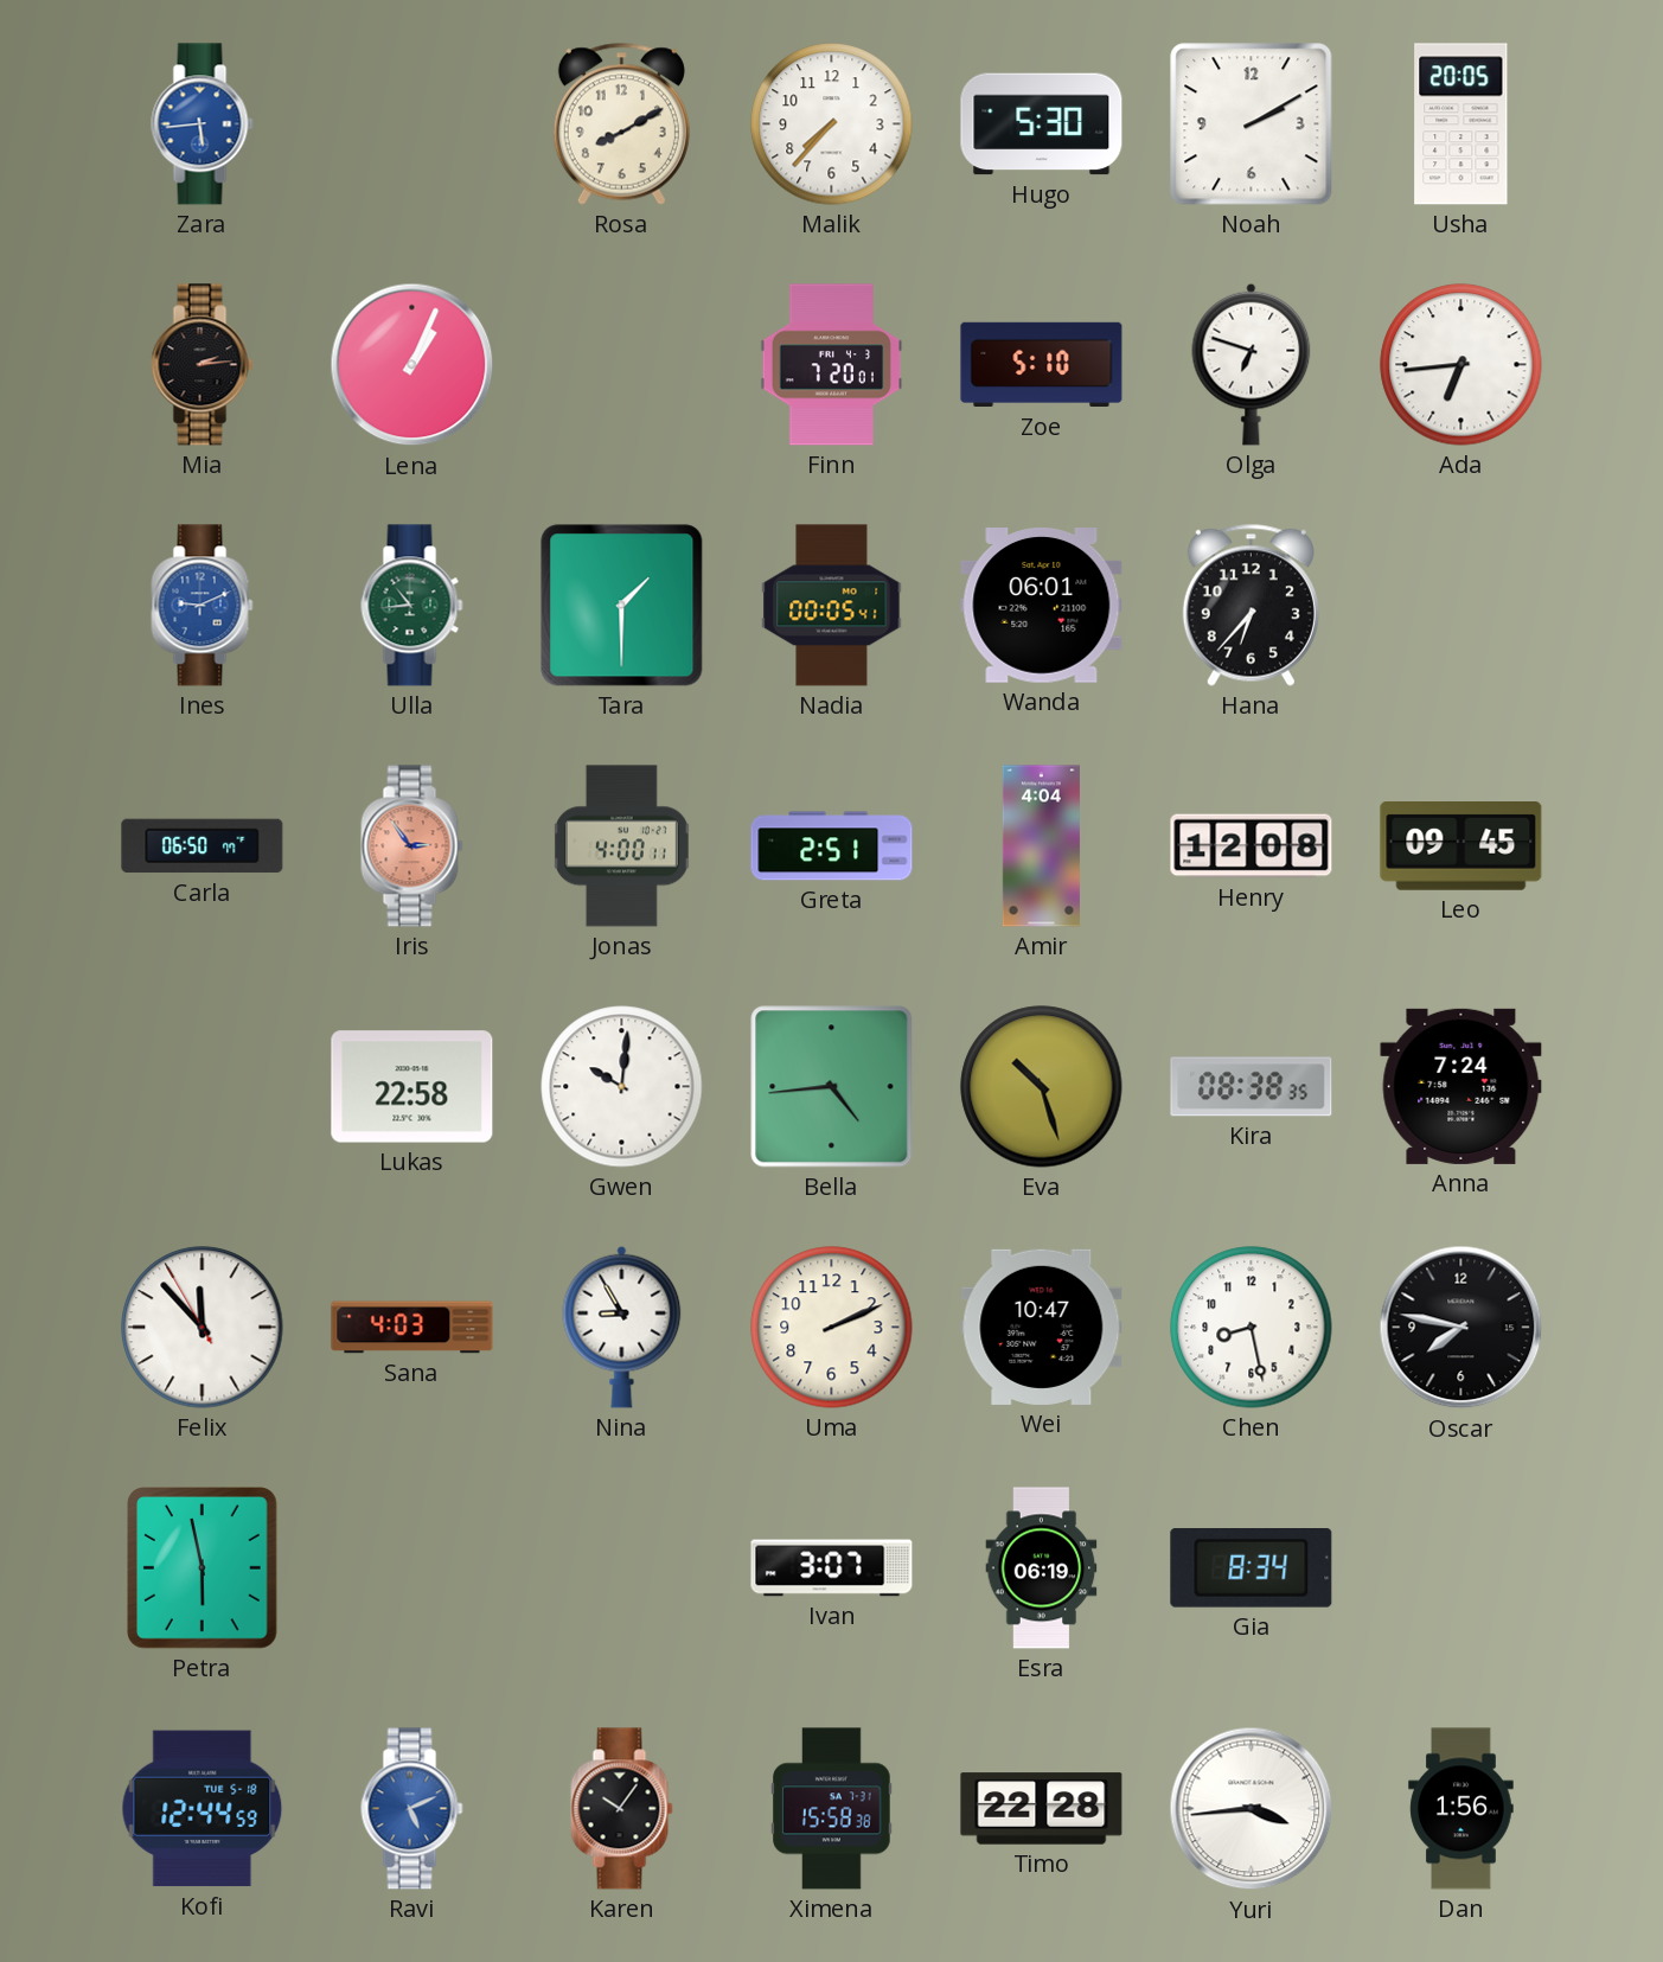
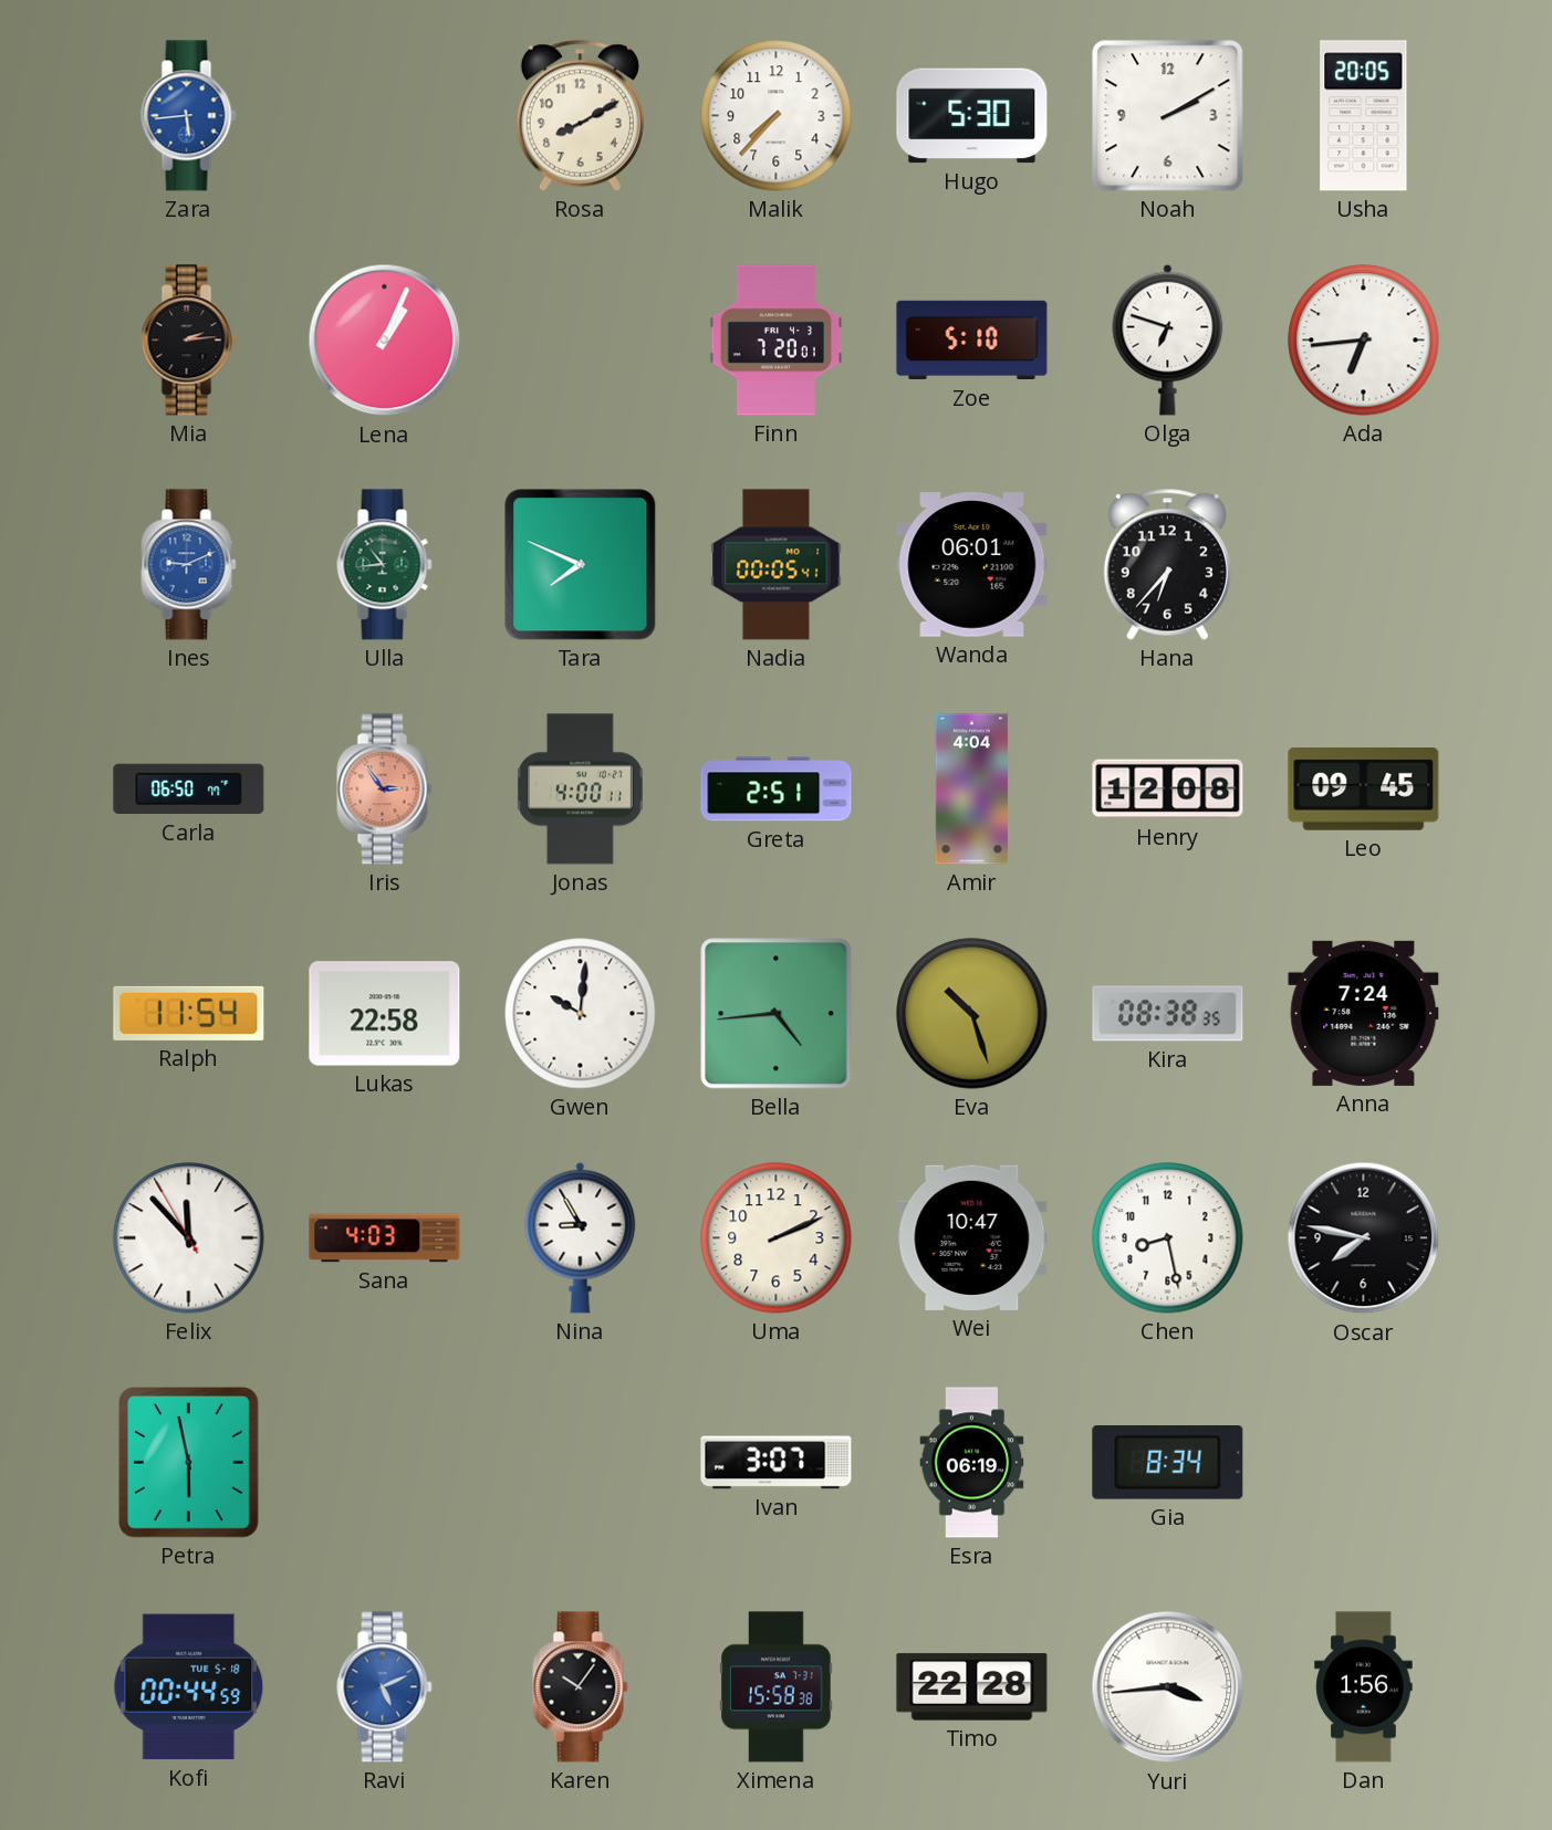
Tara: 1:30 -> 7:49
Ralph: none -> 11:54
Kofi: 12:44 -> 00:44
